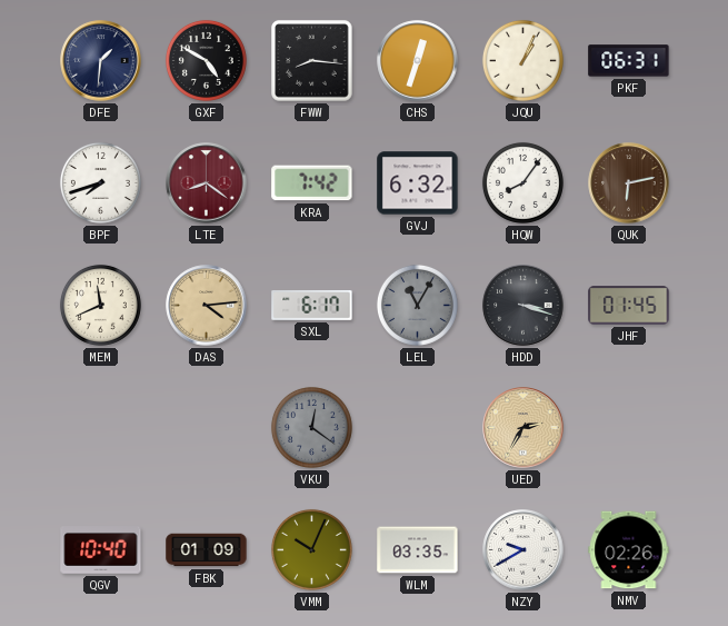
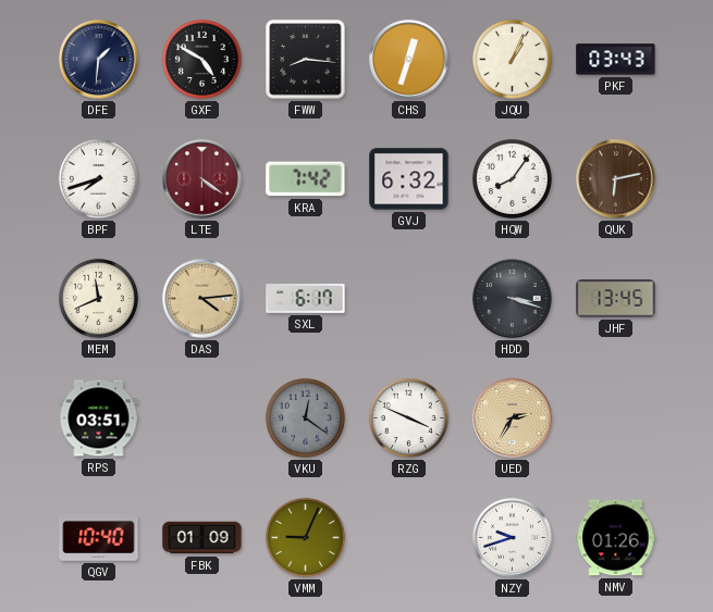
PKF: 06:31 -> 03:43
LTE: 8:21 -> 4:21
LEL: 11:05 -> none
JHF: 01:45 -> 13:45
RPS: none -> 03:51
RZG: none -> 3:49
VMM: 10:04 -> 9:04
WLM: 03:35 -> none
NZY: 9:40 -> 9:42
NMV: 02:26 -> 01:26
